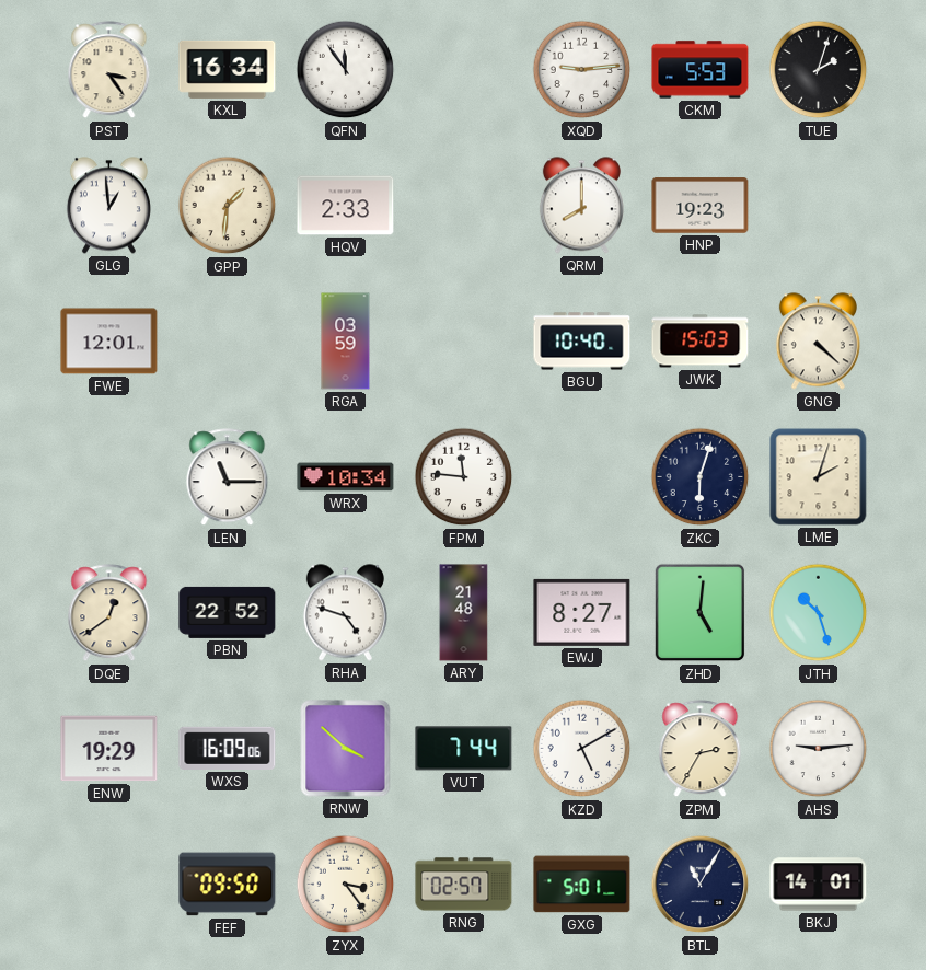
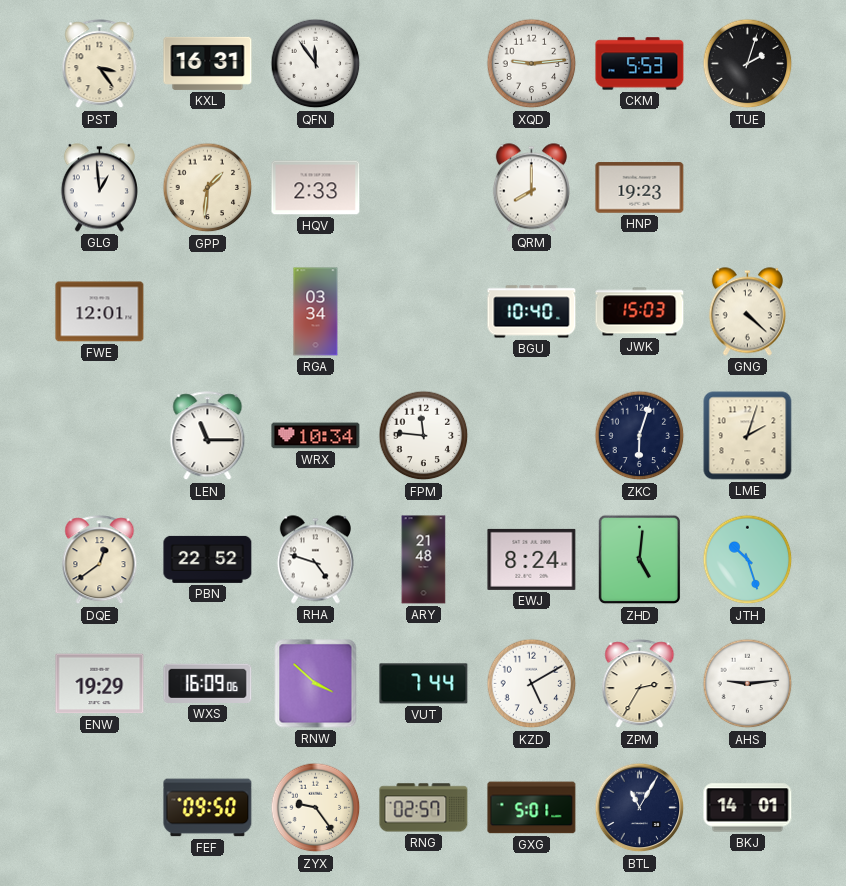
KXL: 16:34 -> 16:31
RGA: 03:59 -> 03:34
EWJ: 8:27 -> 8:24
ZYX: 3:24 -> 9:24
